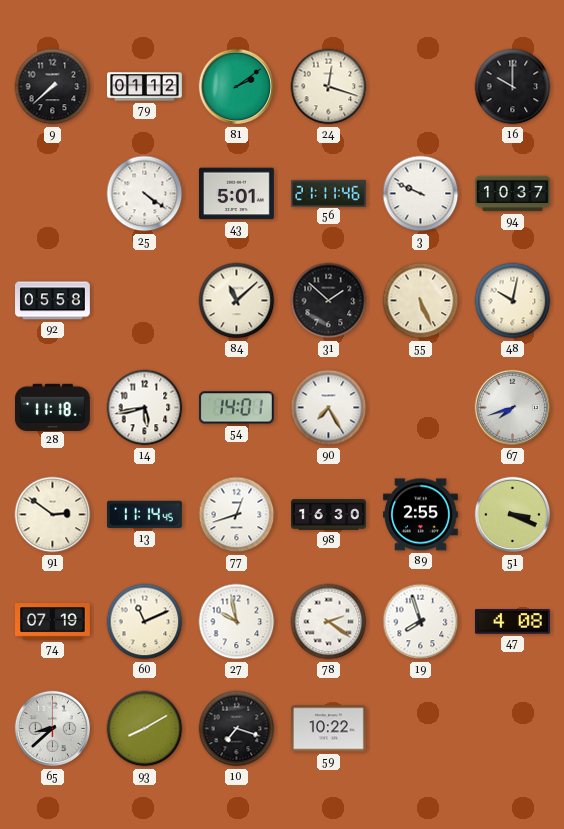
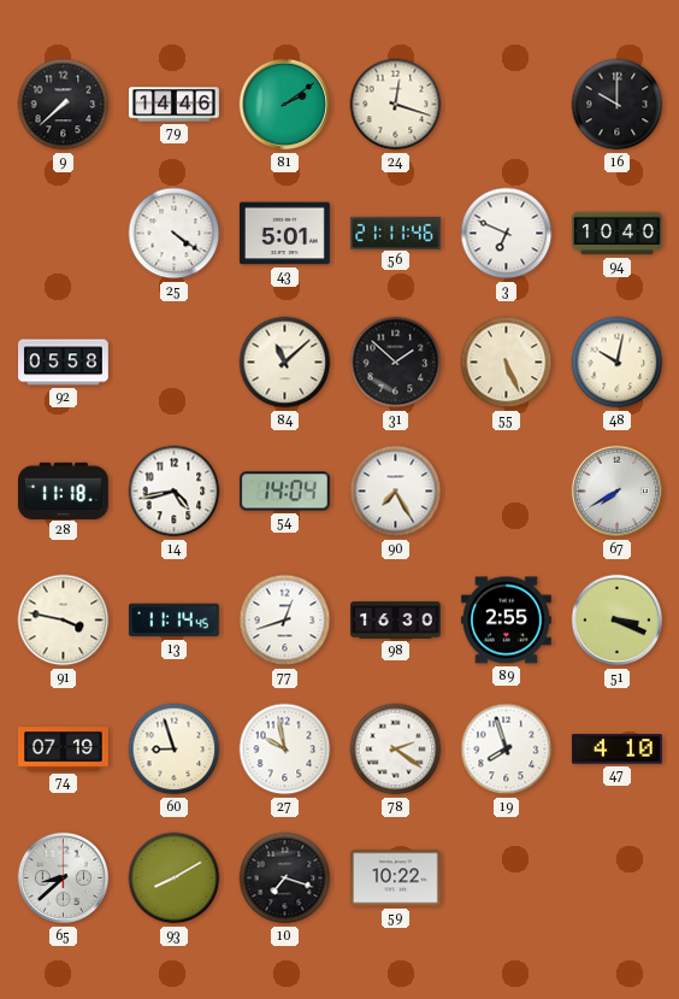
79: 01:12 -> 14:46
3: 9:49 -> 6:49
94: 10:37 -> 10:40
14: 5:43 -> 4:43
54: 14:01 -> 14:04
67: 7:42 -> 7:40
91: 2:51 -> 3:47
60: 11:11 -> 8:57
47: 4:08 -> 4:10
